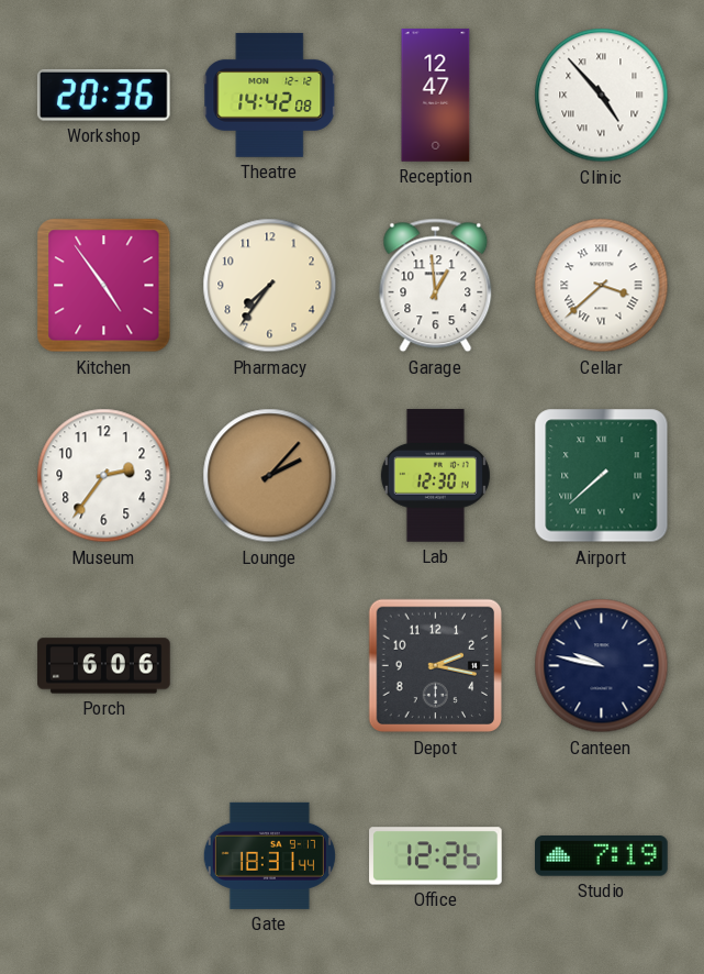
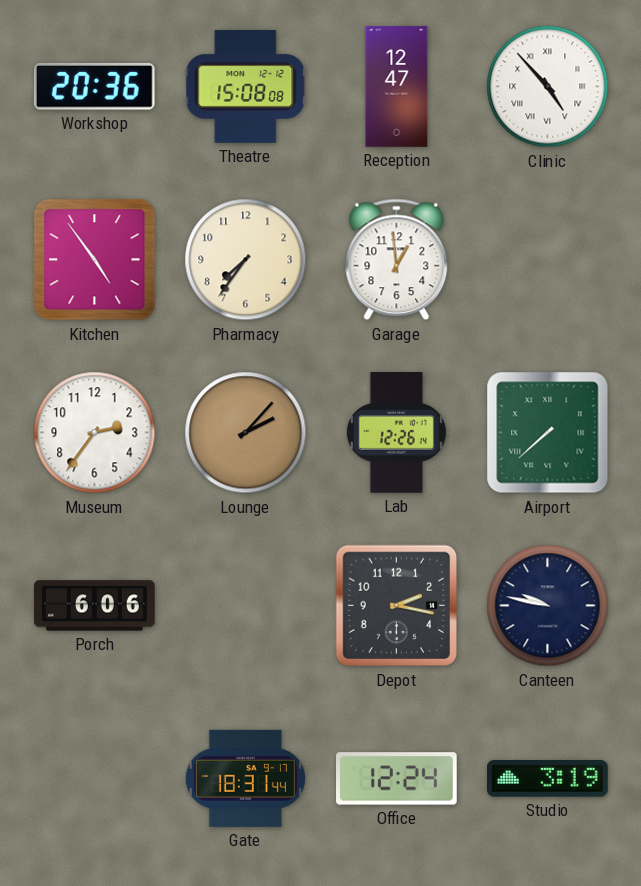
Theatre: 14:42 -> 15:08
Cellar: 3:38 -> none
Lab: 12:30 -> 12:26
Office: 12:26 -> 12:24
Studio: 7:19 -> 3:19
